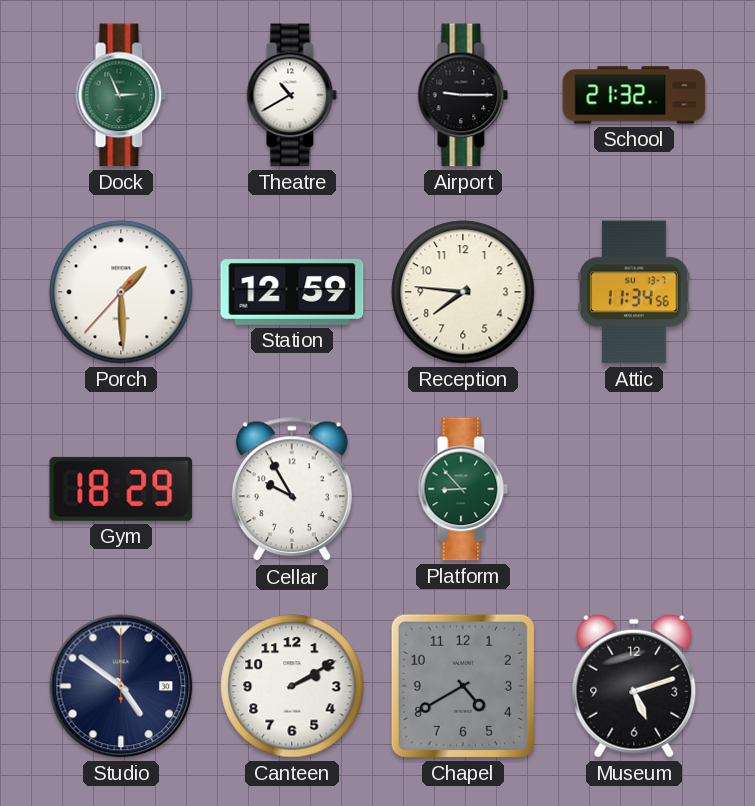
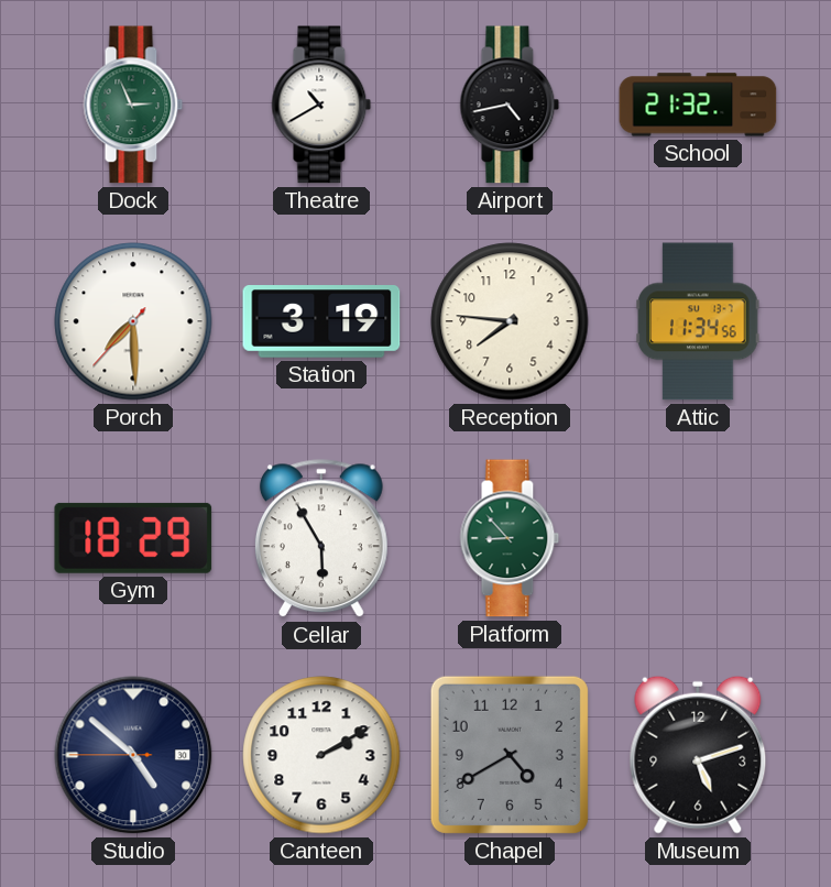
Airport: 9:15 -> 4:43
Porch: 1:29 -> 7:29
Station: 12:59 -> 3:19
Cellar: 9:55 -> 5:55
Studio: 4:51:00 -> 4:51:45
